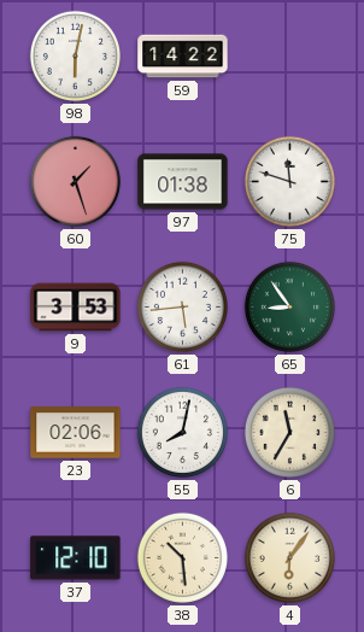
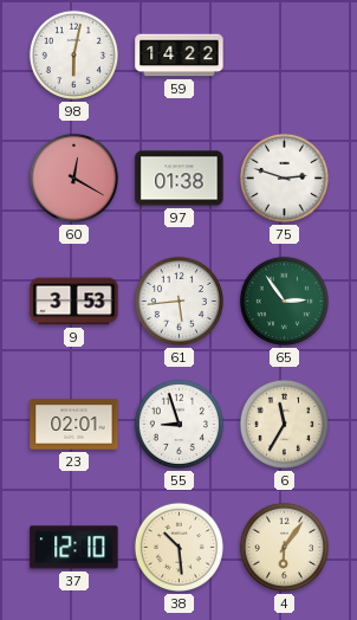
60: 1:27 -> 12:20
75: 11:48 -> 2:48
65: 8:54 -> 2:54
23: 02:06 -> 02:01
55: 8:02 -> 8:57
